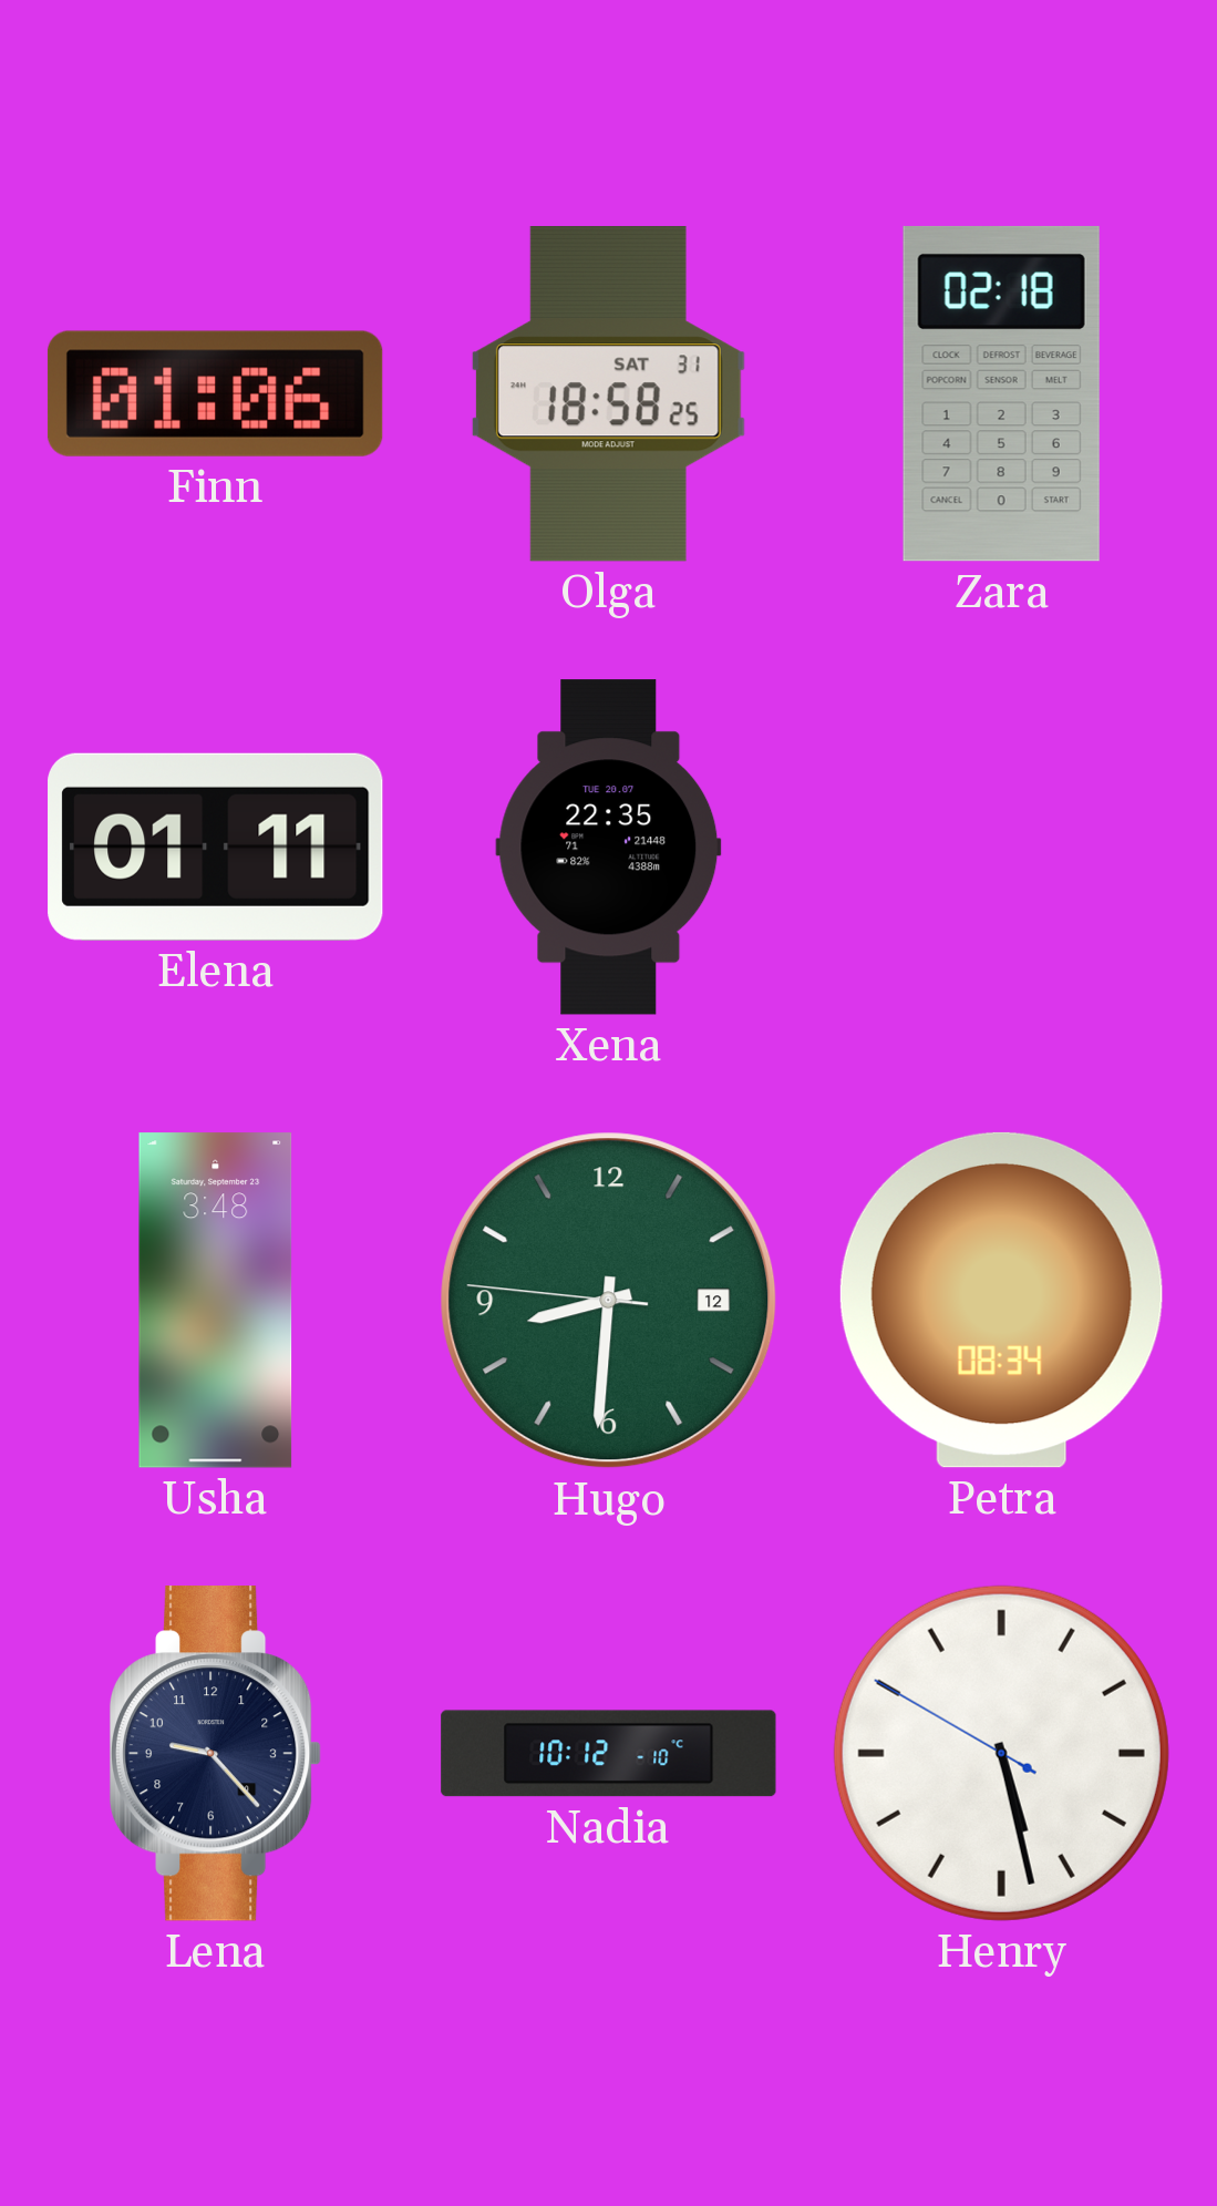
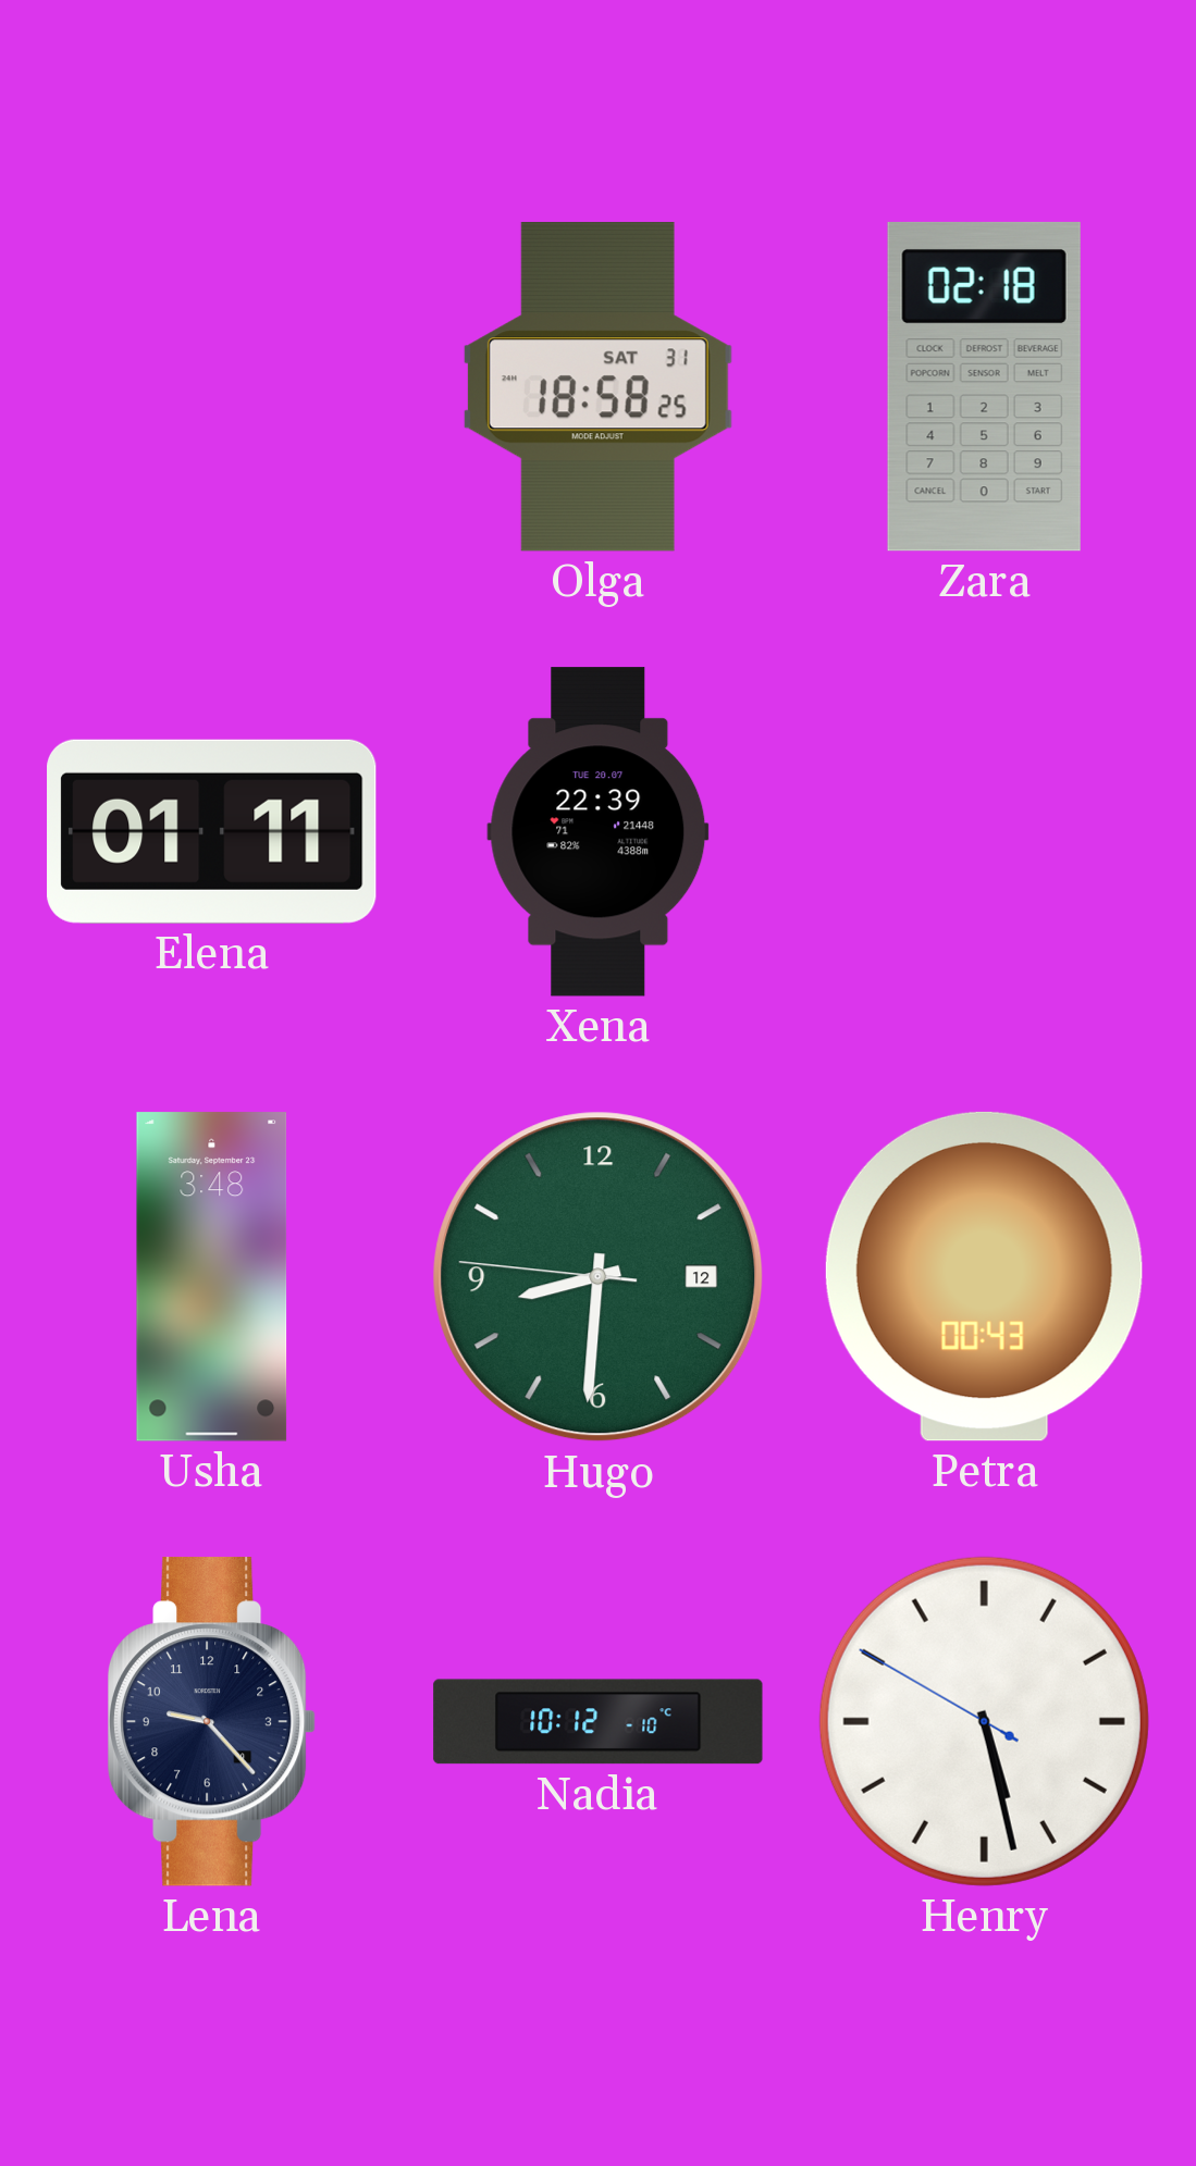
Finn: 01:06 -> none
Xena: 22:35 -> 22:39
Petra: 08:34 -> 00:43
